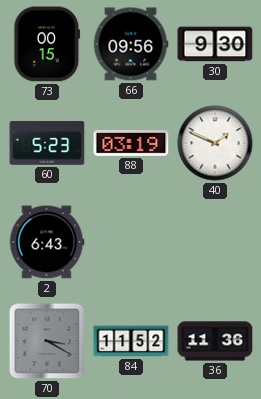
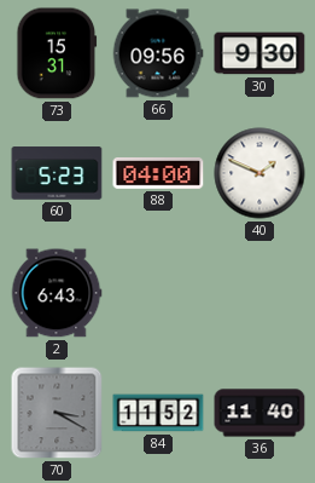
73: 00:15 -> 15:31
88: 03:19 -> 04:00
36: 11:36 -> 11:40
